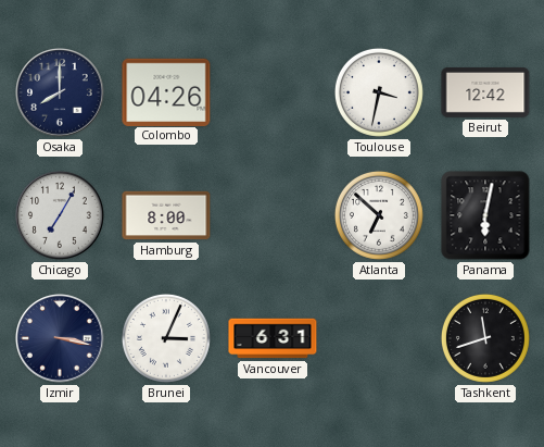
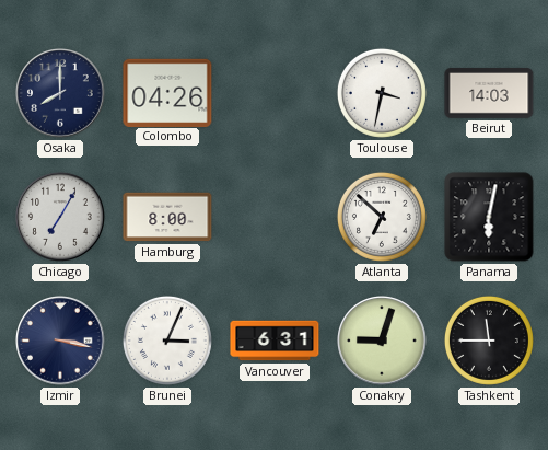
Beirut: 12:42 -> 14:03
Conakry: none -> 9:03
Tashkent: 11:42 -> 11:45
